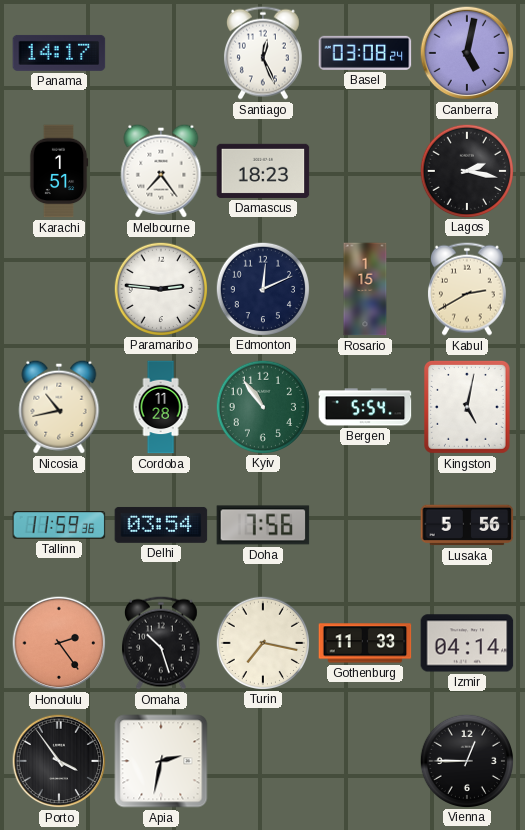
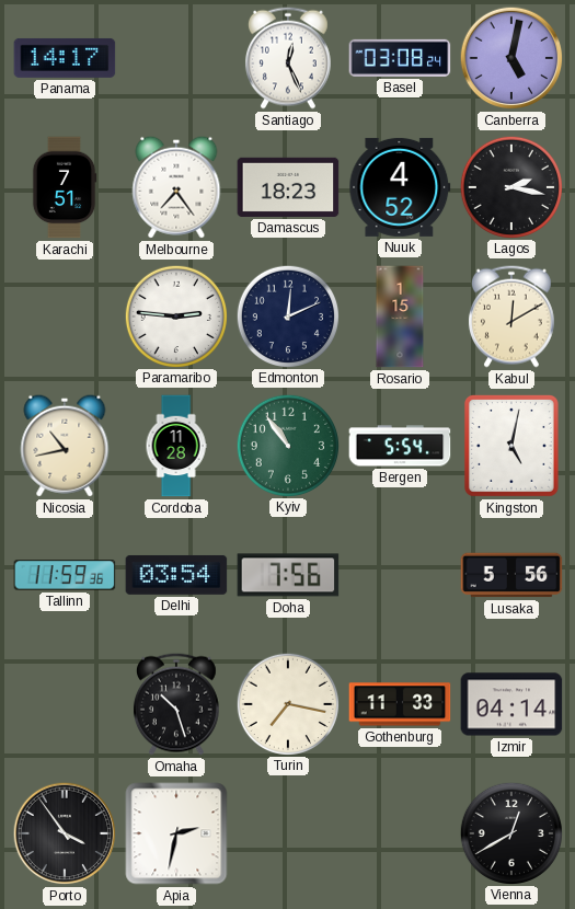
Karachi: 1:51 -> 7:51
Nuuk: none -> 4:52
Kabul: 2:40 -> 12:10
Honolulu: 2:24 -> none
Vienna: 12:45 -> 12:40
